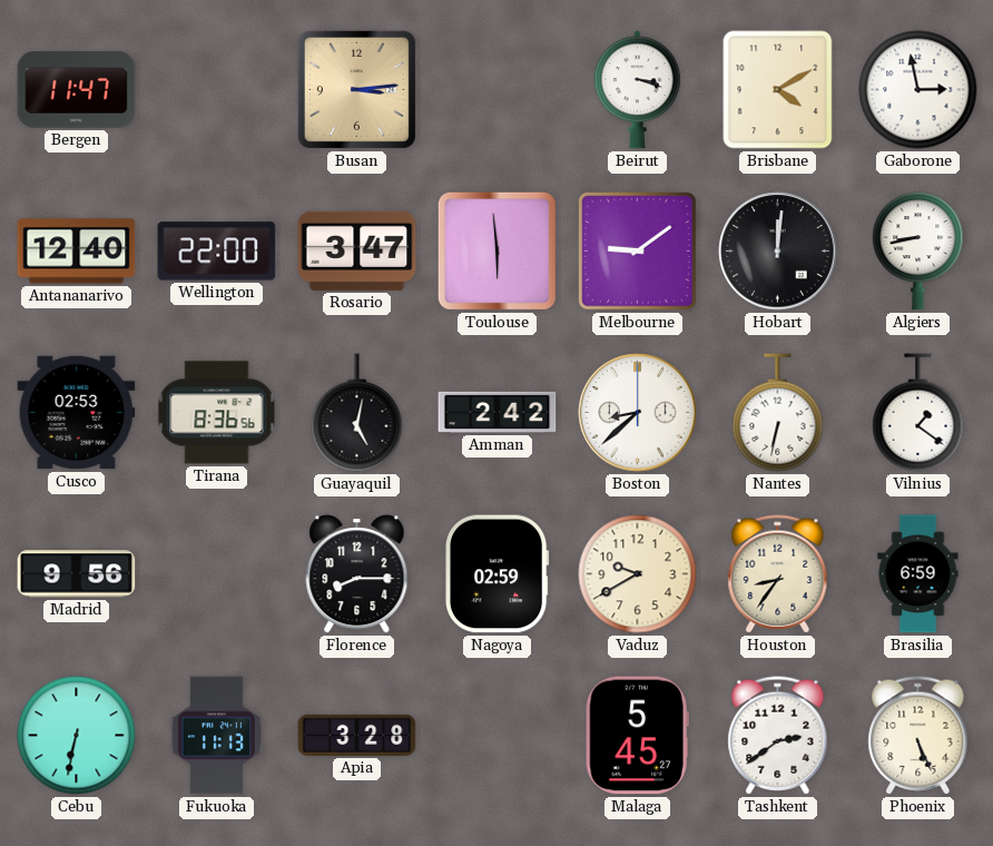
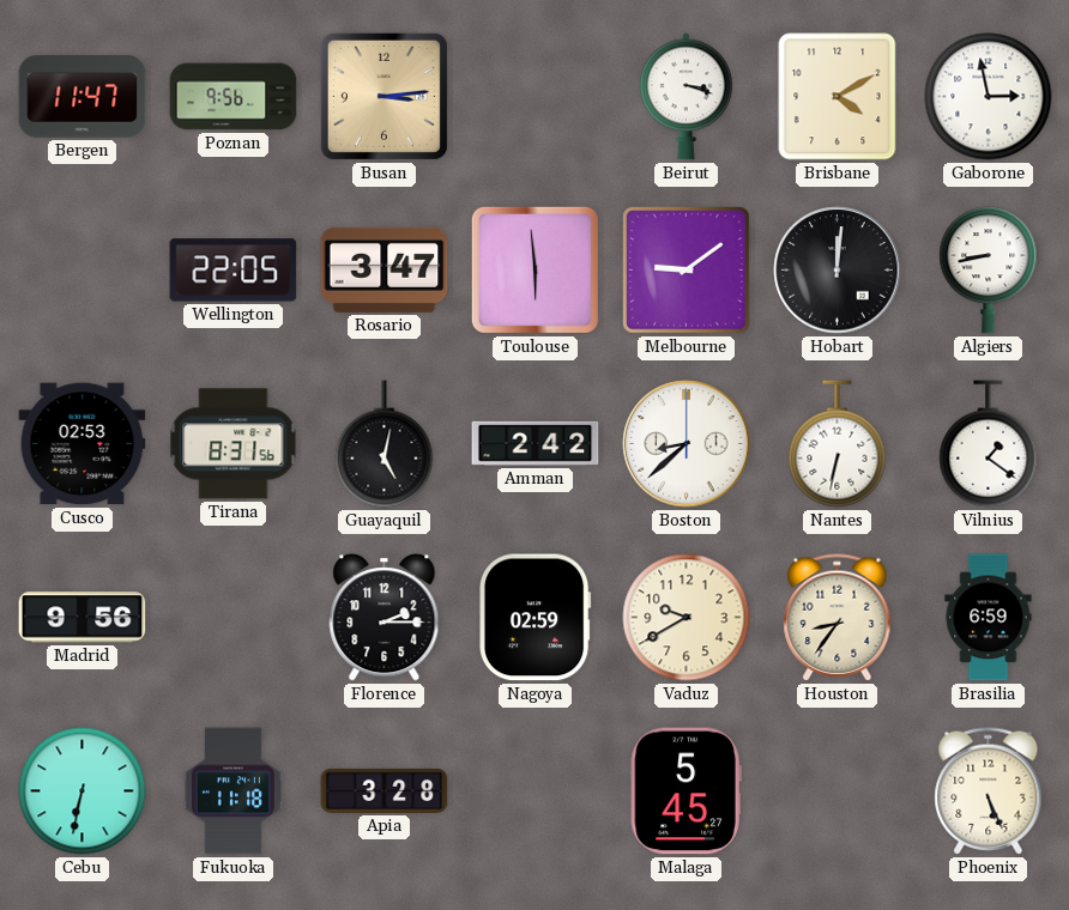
Poznan: none -> 9:56
Antananarivo: 12:40 -> none
Wellington: 22:00 -> 22:05
Tirana: 8:36 -> 8:31
Florence: 8:15 -> 2:15
Fukuoka: 11:13 -> 11:18
Tashkent: 2:39 -> none
